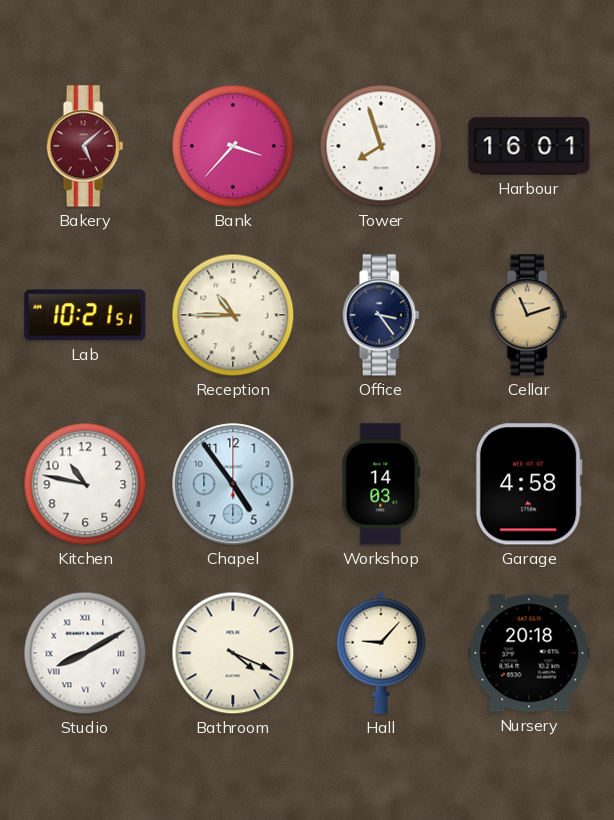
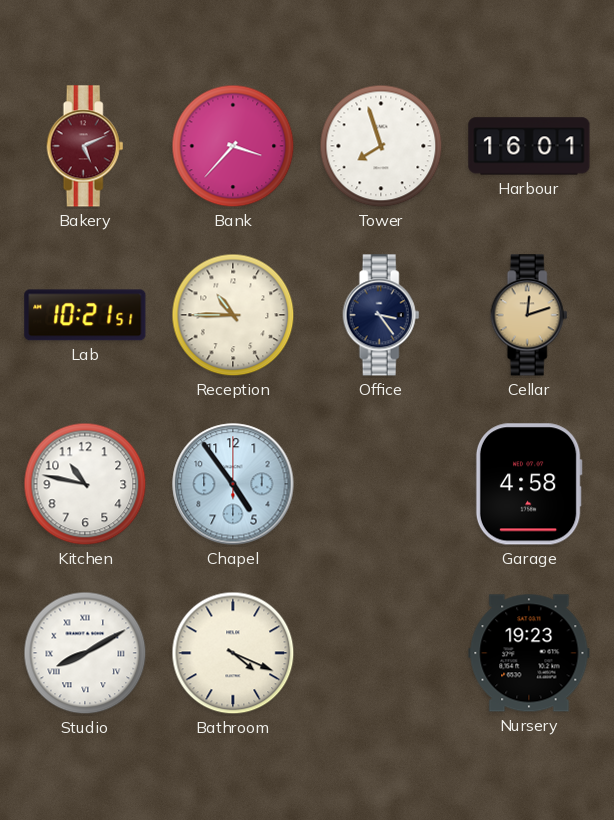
Bakery: 5:08 -> 5:11
Cellar: 11:12 -> 12:12
Workshop: 14:03 -> none
Hall: 9:07 -> none
Nursery: 20:18 -> 19:23
